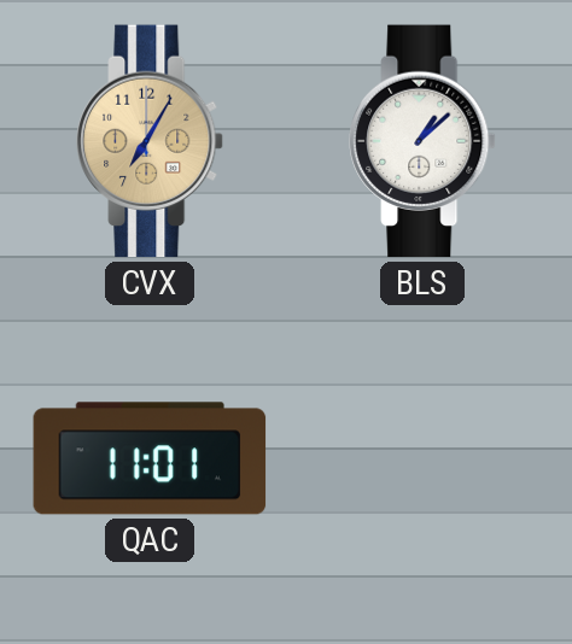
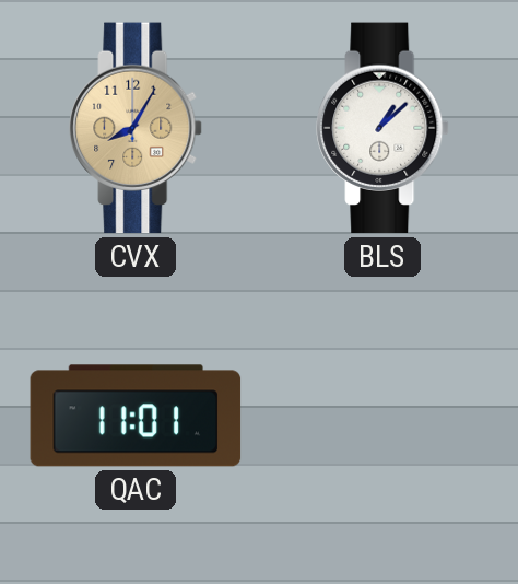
CVX: 7:05 -> 8:05
